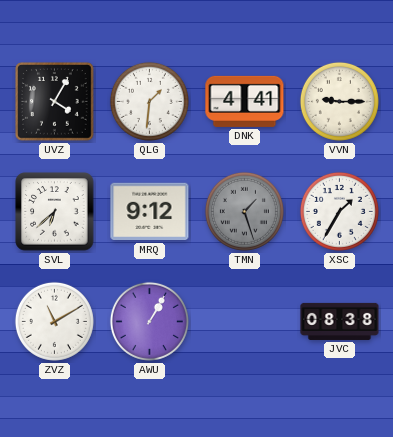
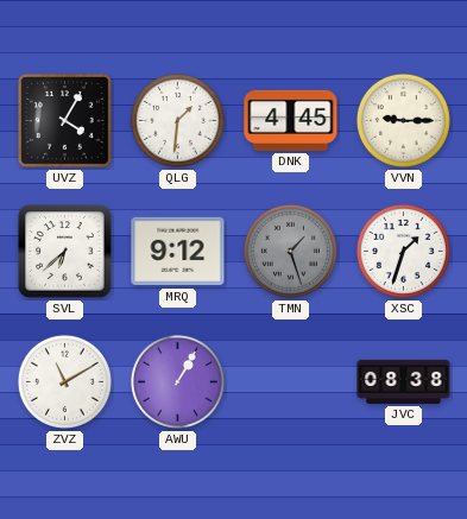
DNK: 4:41 -> 4:45
XSC: 1:35 -> 1:33
